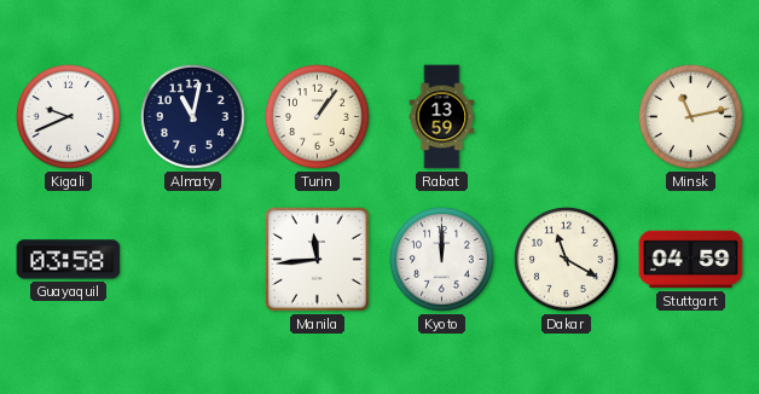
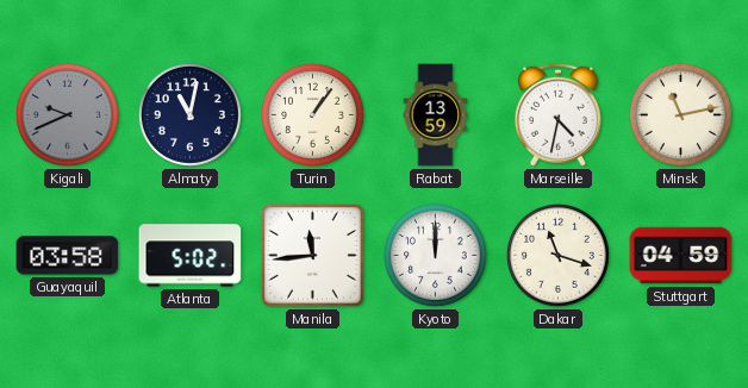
Kigali dial: white -> grey
Marseille: none -> 4:32
Atlanta: none -> 5:02
Dakar: 11:20 -> 11:18
